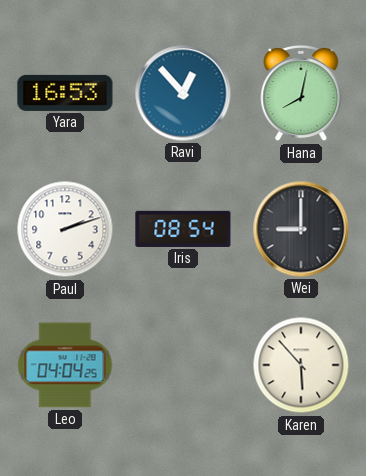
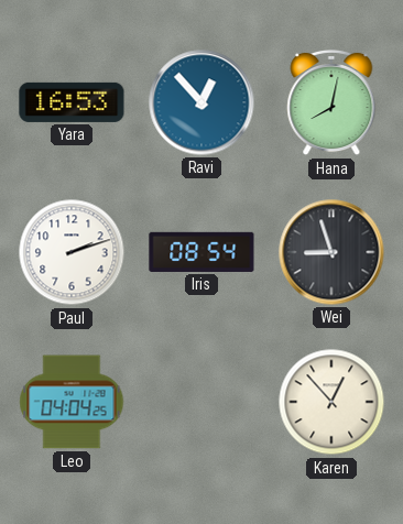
Wei: 9:00 -> 8:57
Karen: 5:53 -> 12:53
